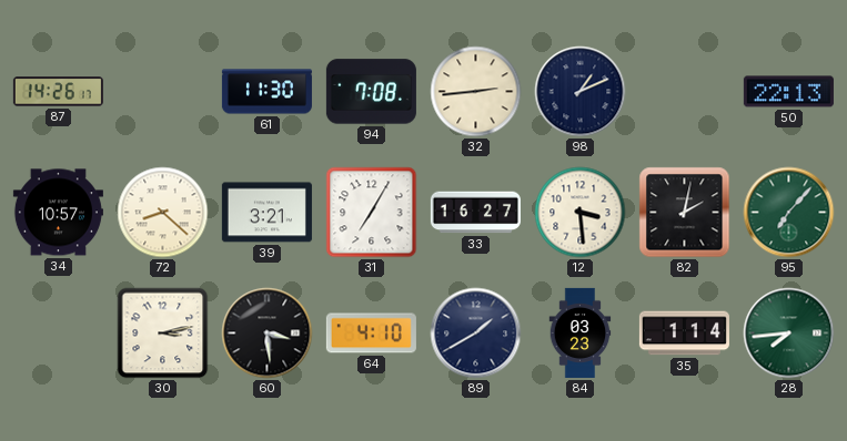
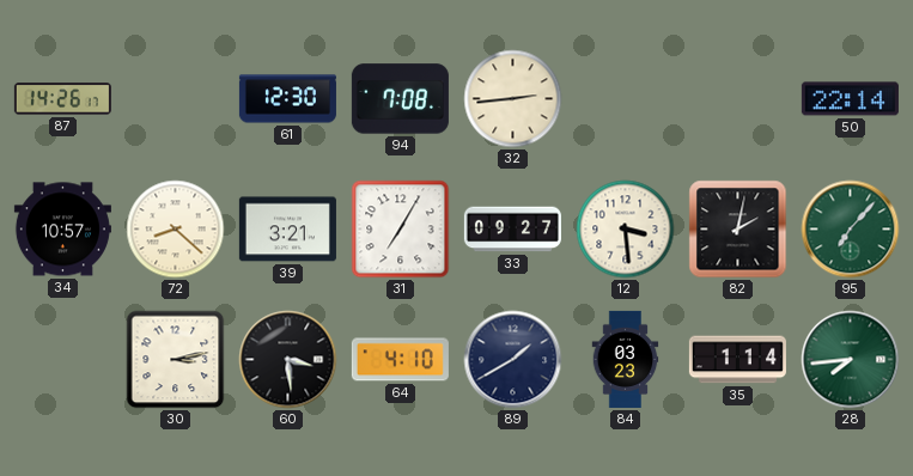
61: 11:30 -> 12:30
98: 1:11 -> none
50: 22:13 -> 22:14
33: 16:27 -> 09:27
